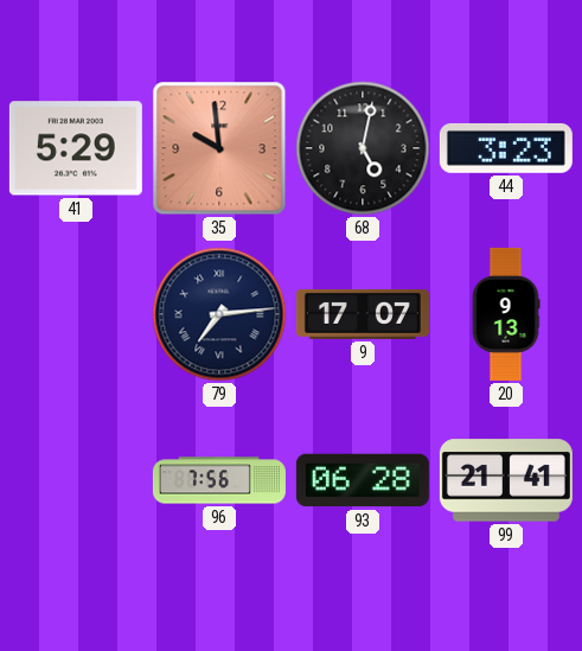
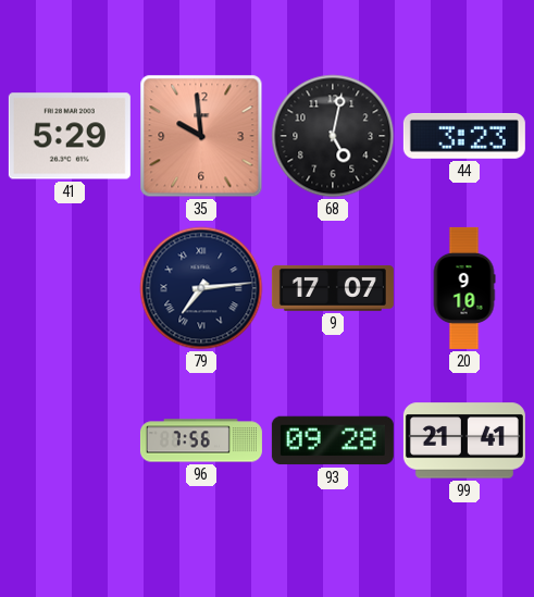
20: 9:13 -> 9:10
93: 06:28 -> 09:28
